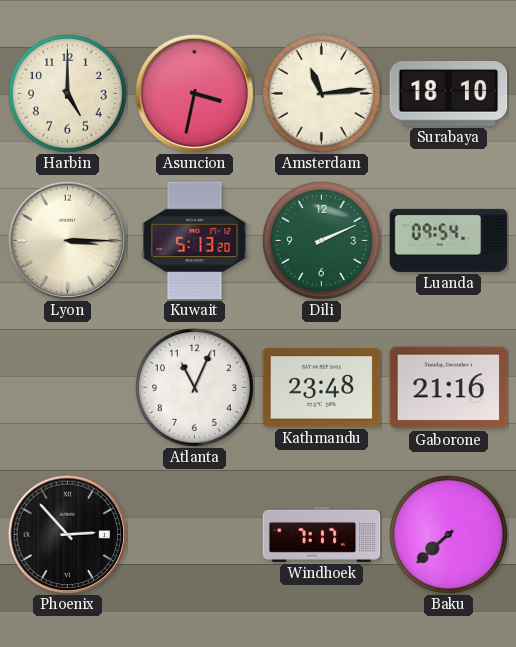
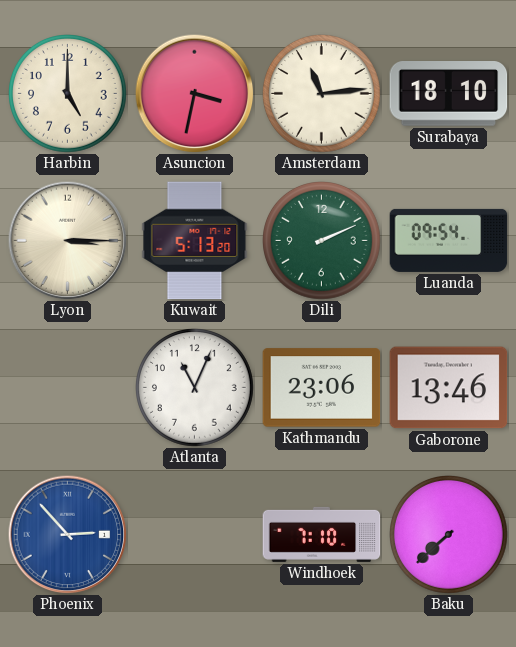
Kathmandu: 23:48 -> 23:06
Gaborone: 21:16 -> 13:46
Phoenix dial: black -> blue
Windhoek: 7:17 -> 7:10
